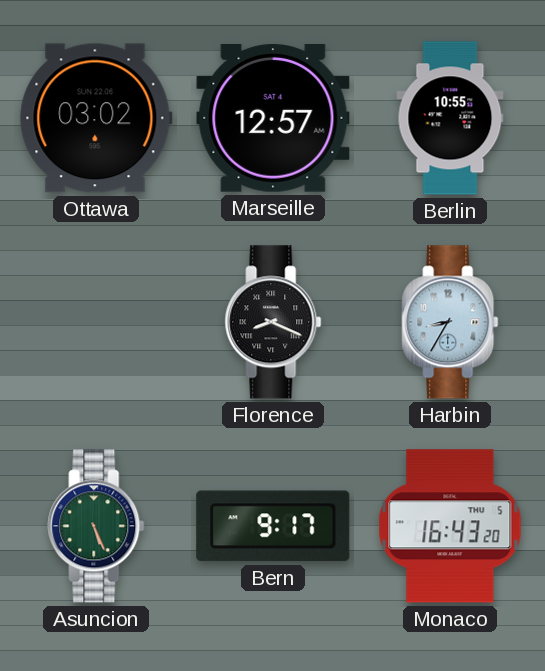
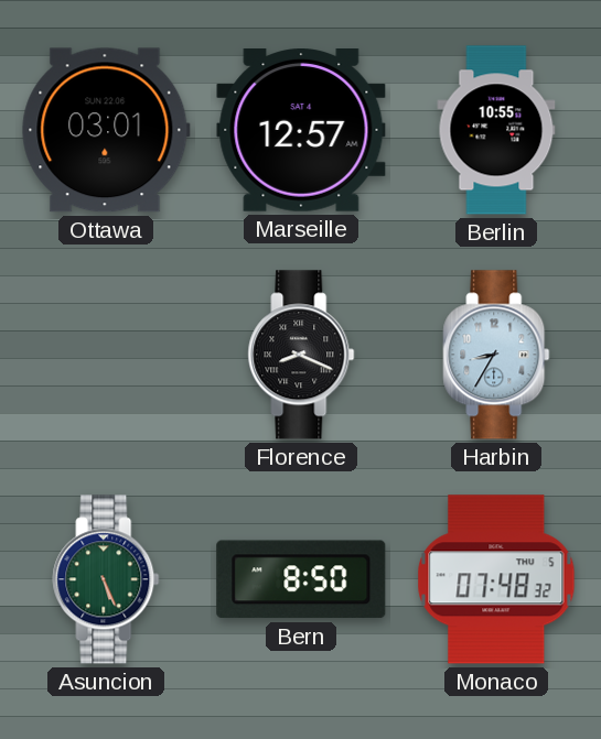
Ottawa: 03:02 -> 03:01
Bern: 9:17 -> 8:50
Monaco: 16:43 -> 07:48
